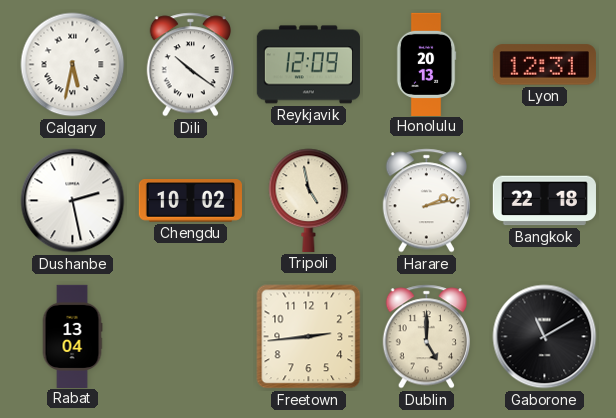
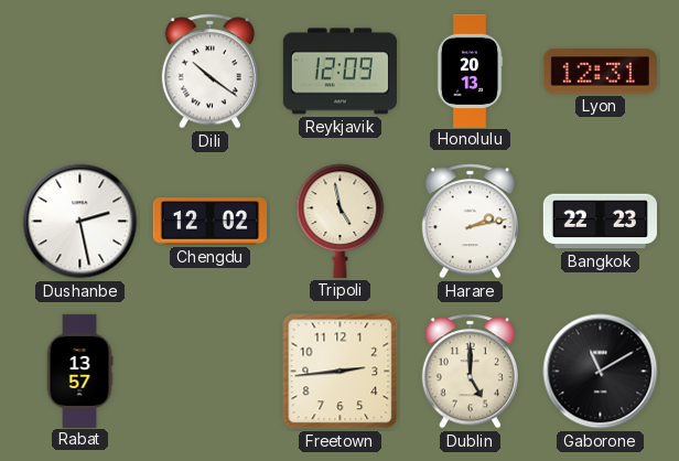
Calgary: 5:32 -> none
Chengdu: 10:02 -> 12:02
Bangkok: 22:18 -> 22:23
Rabat: 13:04 -> 13:57
